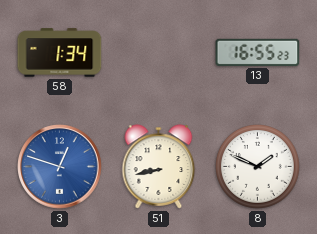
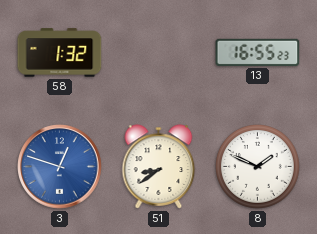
58: 1:34 -> 1:32
51: 8:43 -> 8:39
